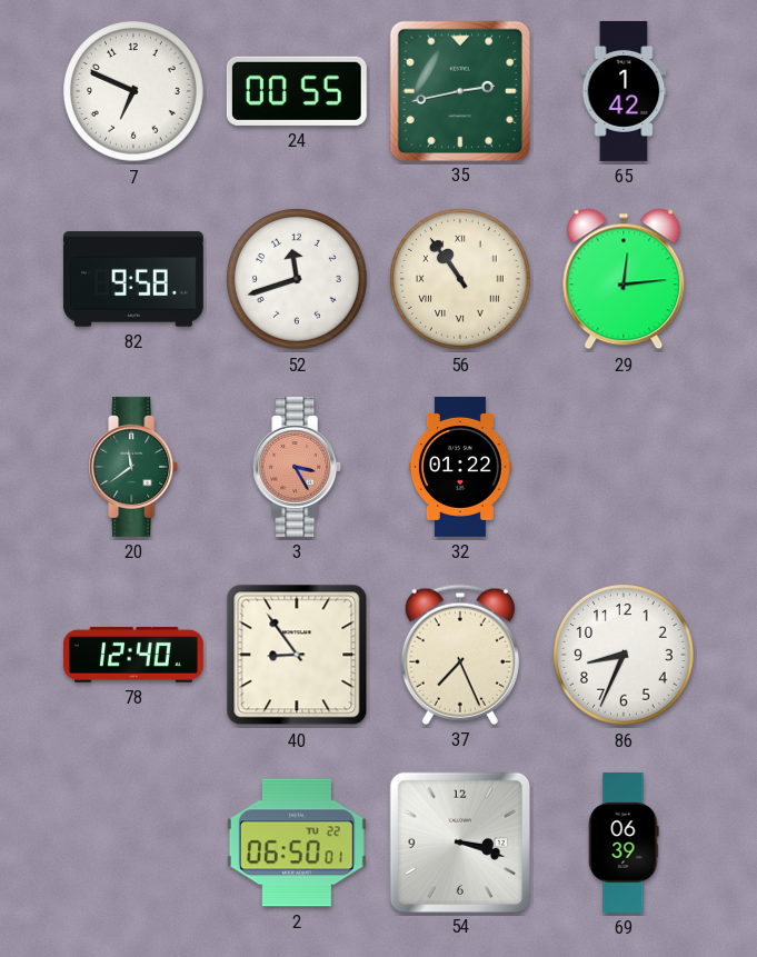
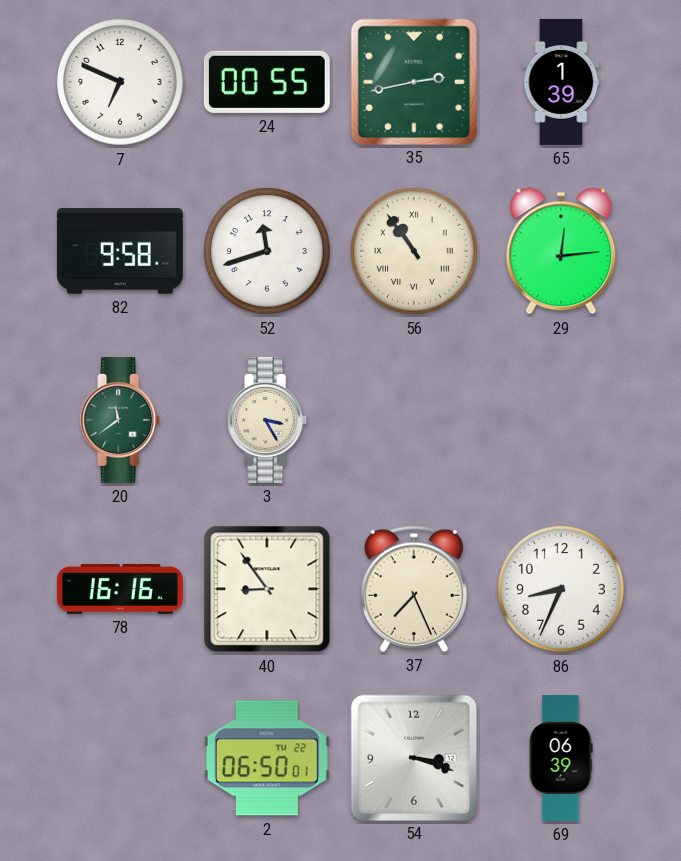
65: 1:42 -> 1:39
3 dial: salmon -> cream
32: 01:22 -> none
78: 12:40 -> 16:16
